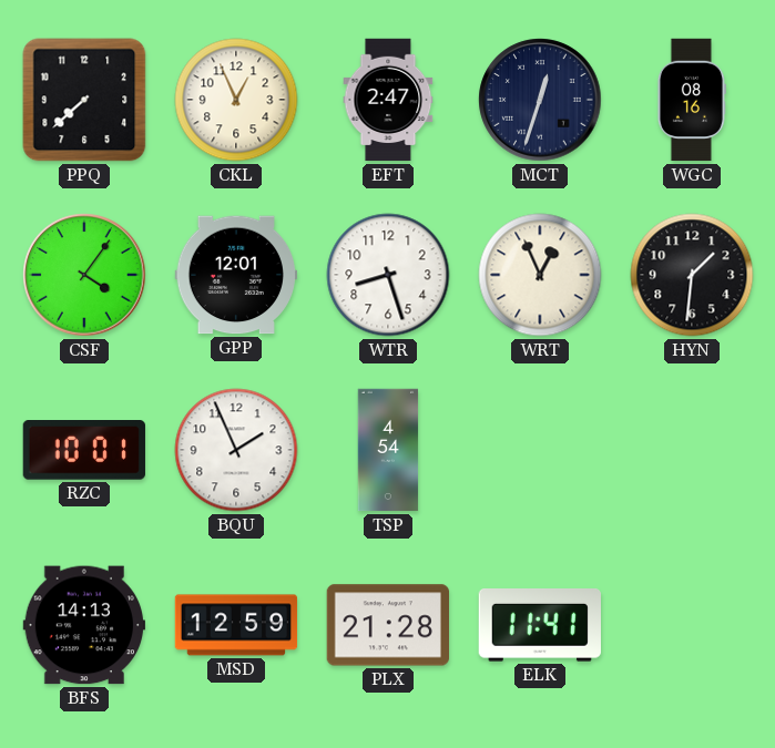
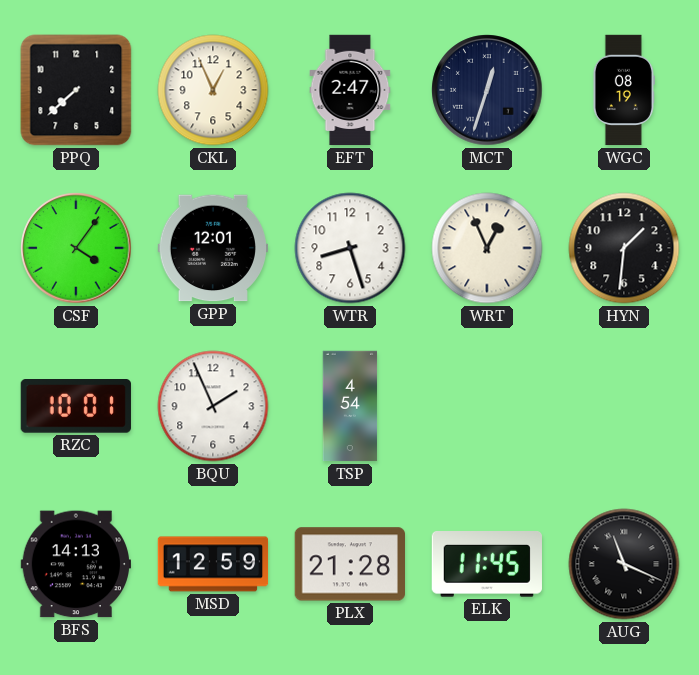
WGC: 08:16 -> 08:19
ELK: 11:41 -> 11:45
AUG: none -> 11:19
